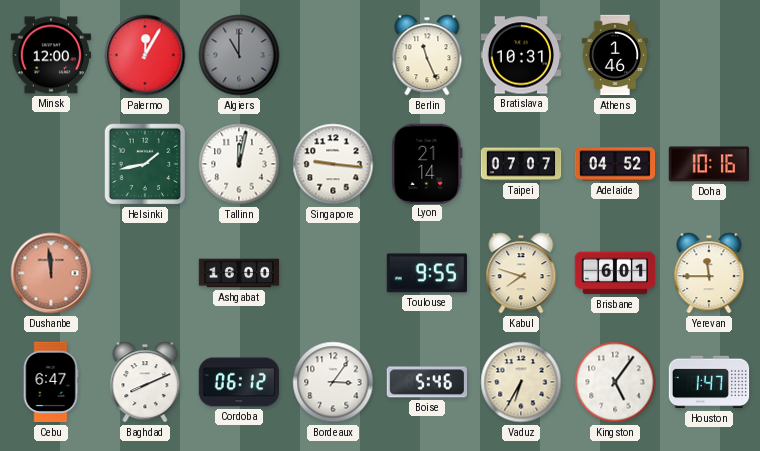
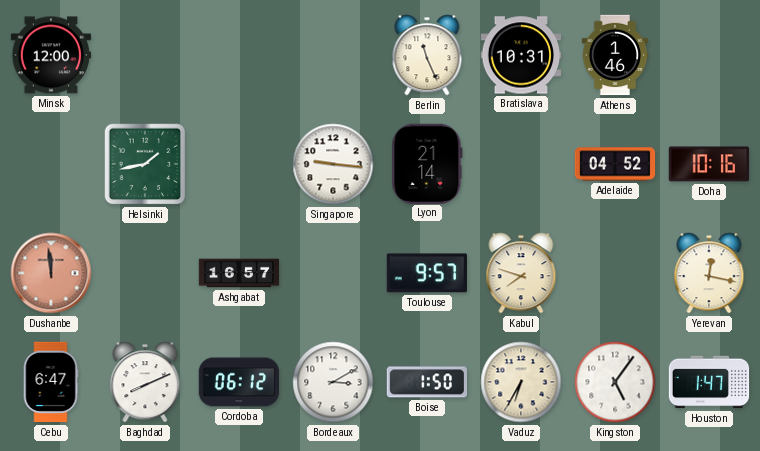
Palermo: 12:05 -> none
Algiers: 11:00 -> none
Tallinn: 12:02 -> none
Taipei: 07:07 -> none
Ashgabat: 16:00 -> 16:57
Toulouse: 9:55 -> 9:57
Brisbane: 6:01 -> none
Yerevan: 11:45 -> 12:17
Bordeaux: 3:06 -> 3:10
Boise: 5:46 -> 1:50
